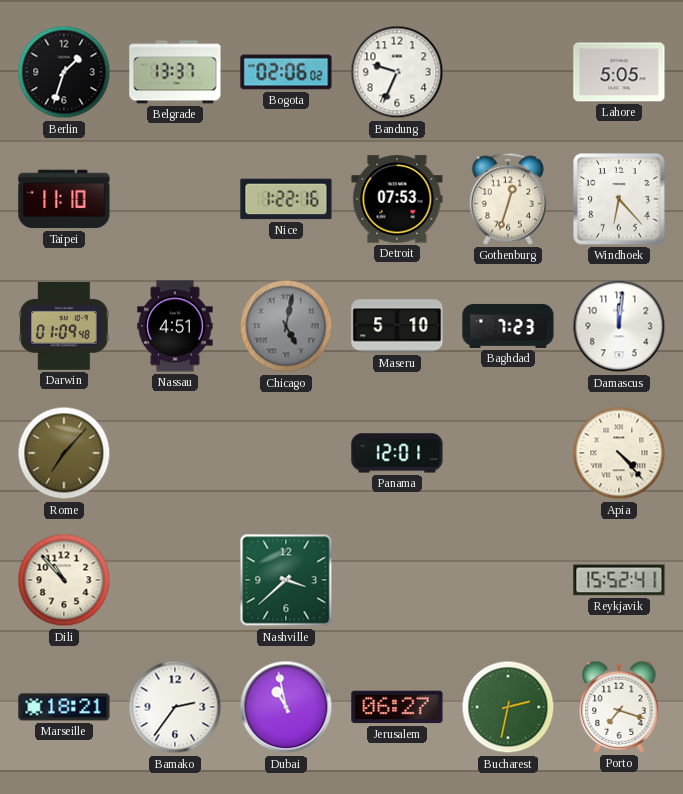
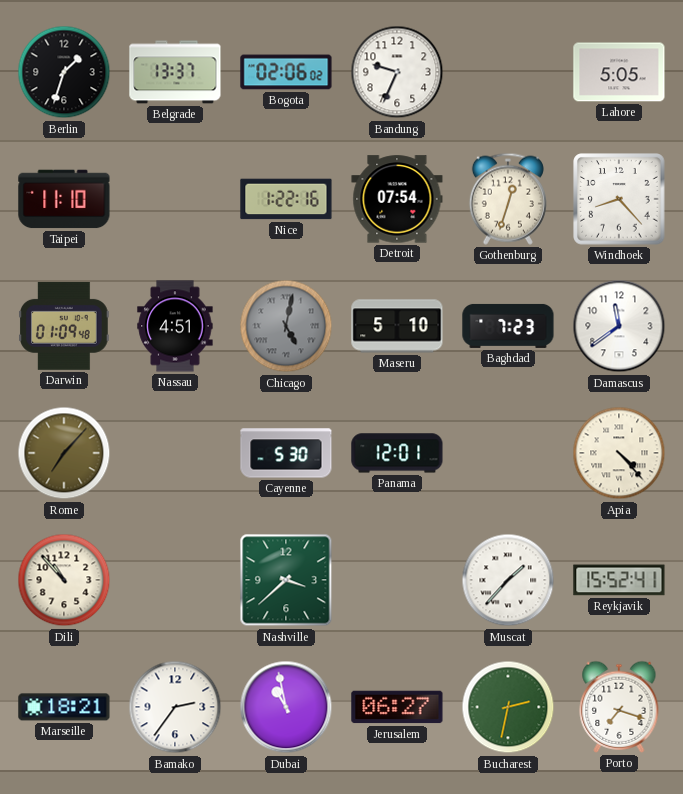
Detroit: 07:53 -> 07:54
Windhoek: 6:23 -> 8:23
Damascus: 12:01 -> 11:39
Cayenne: none -> 5:30
Muscat: none -> 1:37
